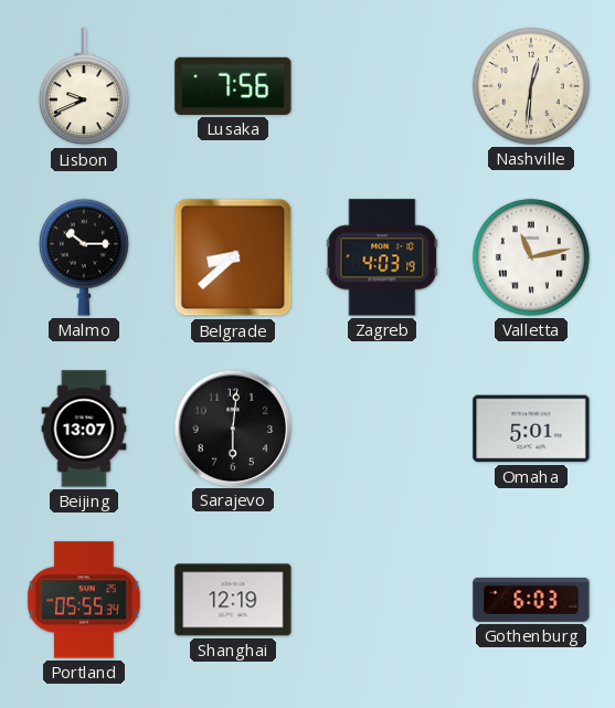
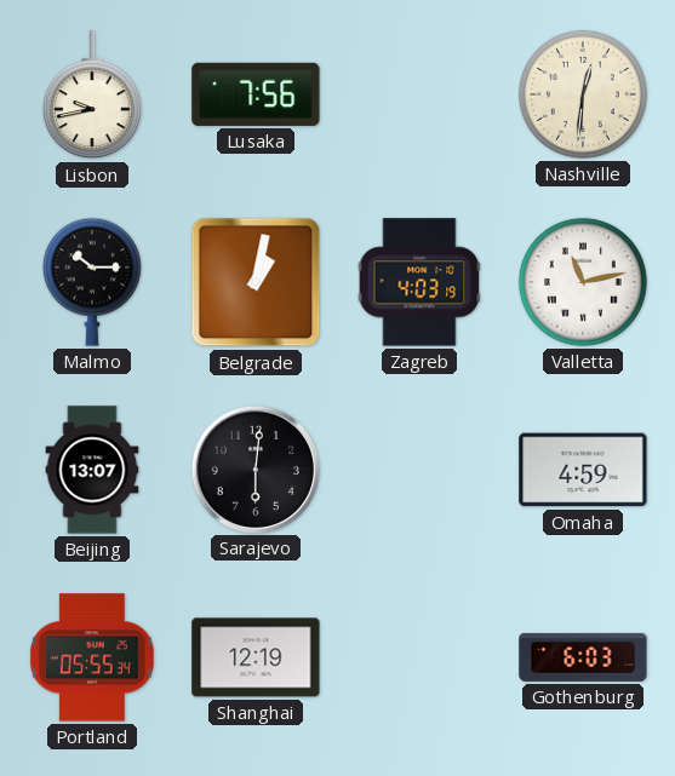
Lisbon: 9:41 -> 9:43
Belgrade: 8:38 -> 1:02
Omaha: 5:01 -> 4:59
